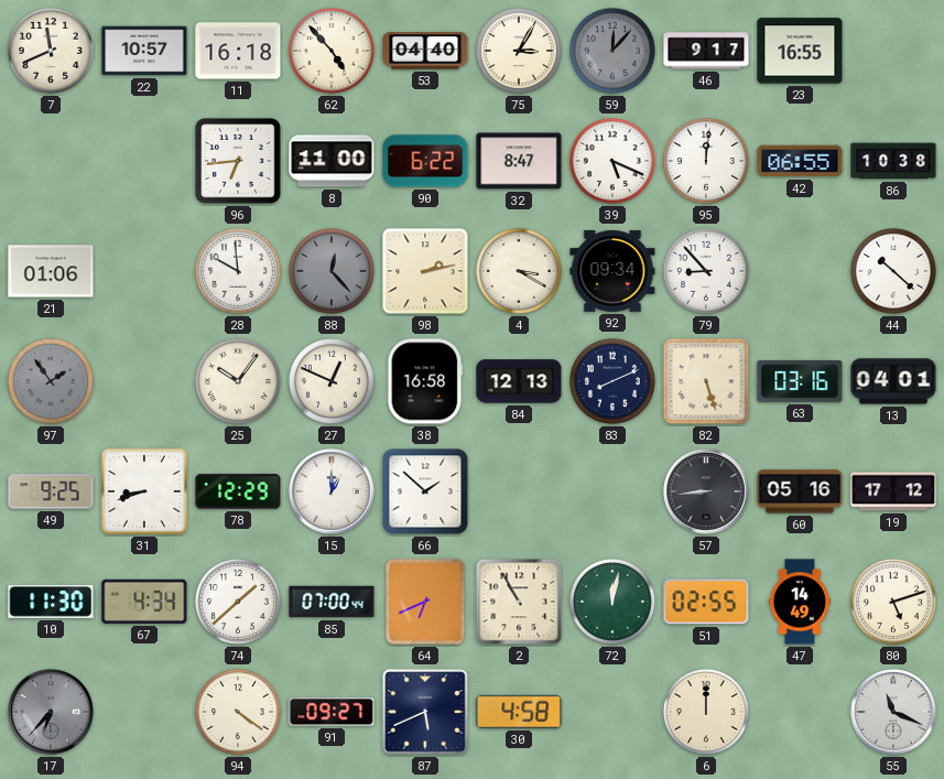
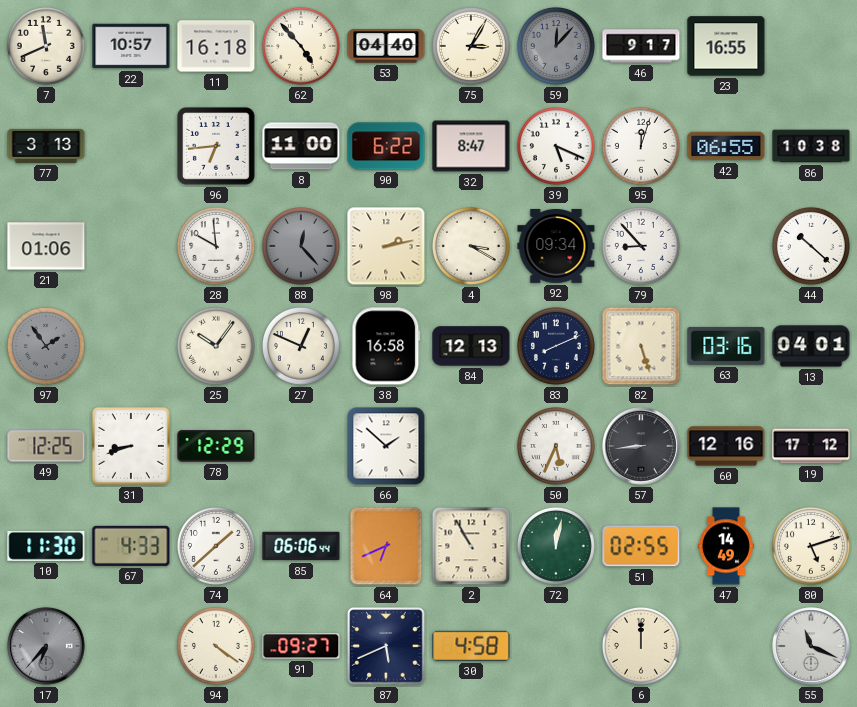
77: none -> 3:13
95: 12:01 -> 12:03
49: 9:25 -> 12:25
15: 1:00 -> none
50: none -> 5:34
60: 05:16 -> 12:16
67: 4:34 -> 4:33
85: 07:00 -> 06:06
